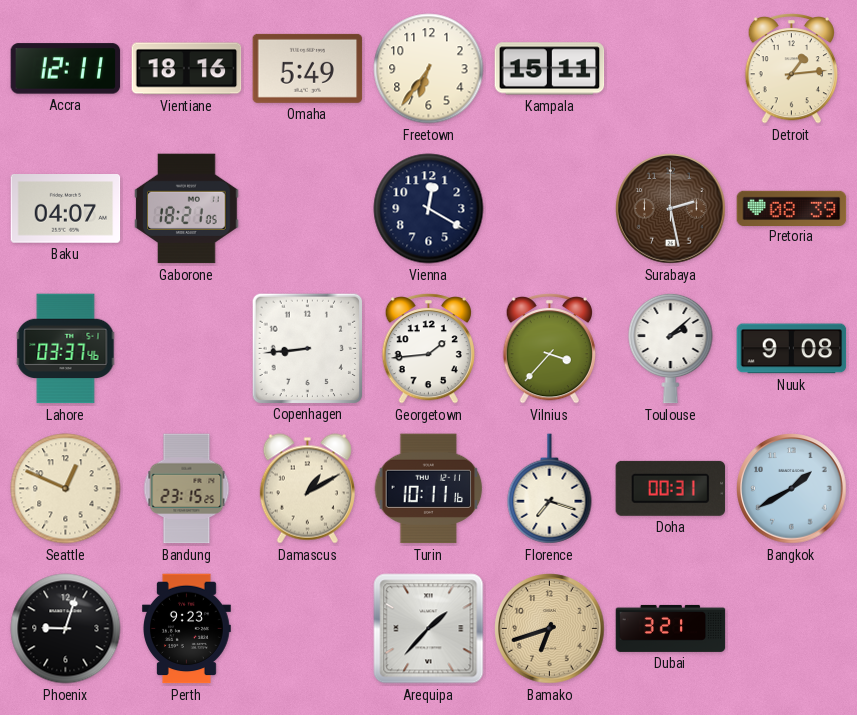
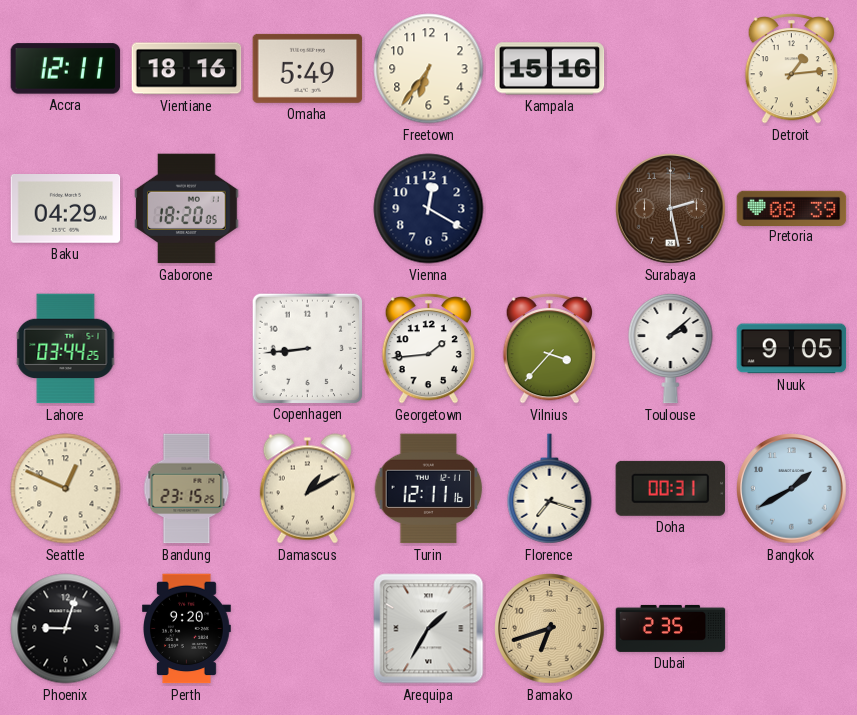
Kampala: 15:11 -> 15:16
Baku: 04:07 -> 04:29
Gaborone: 18:21 -> 18:20
Lahore: 03:37 -> 03:44
Nuuk: 9:08 -> 9:05
Turin: 10:11 -> 12:11
Perth: 9:23 -> 9:20
Arequipa: 1:37 -> 1:35
Dubai: 3:21 -> 2:35
